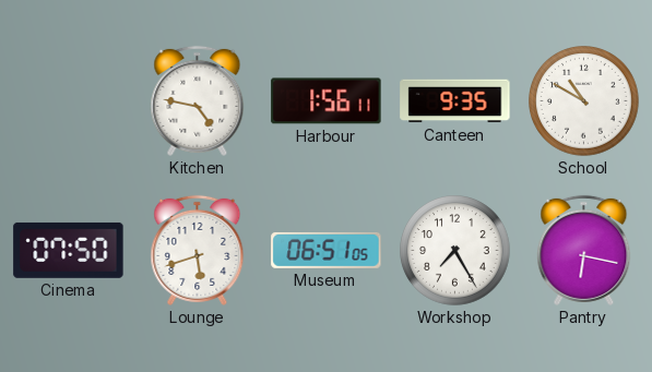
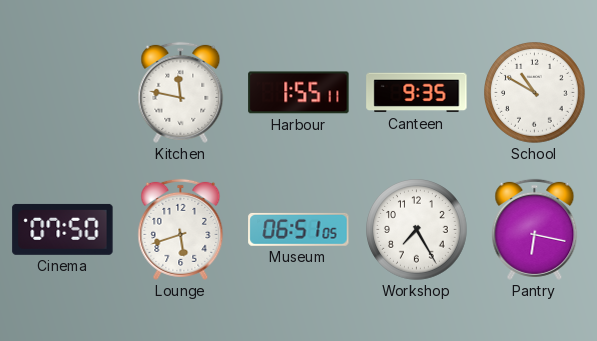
Kitchen: 4:47 -> 11:47
Harbour: 1:56 -> 1:55
